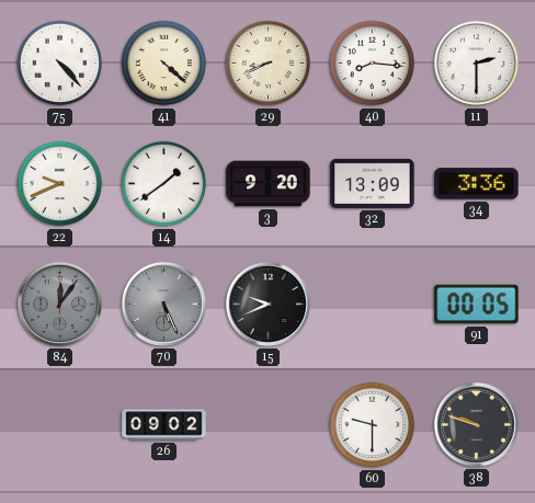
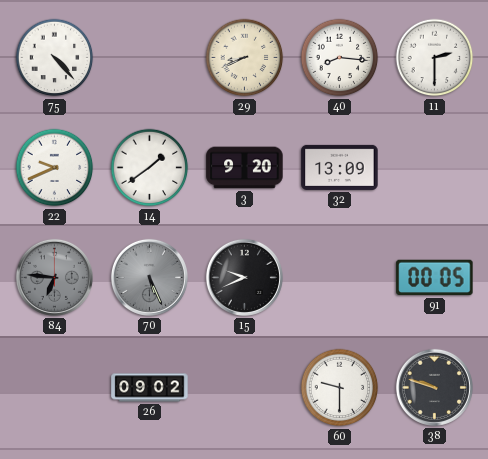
41: 4:22 -> none
34: 3:36 -> none
84: 12:06 -> 6:46
